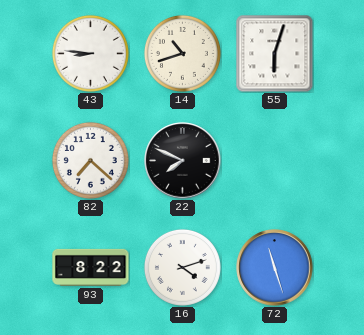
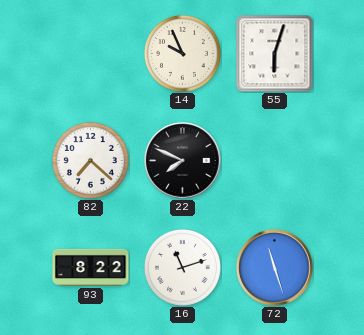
43: 8:46 -> none
14: 10:42 -> 9:56
16: 4:12 -> 11:12
